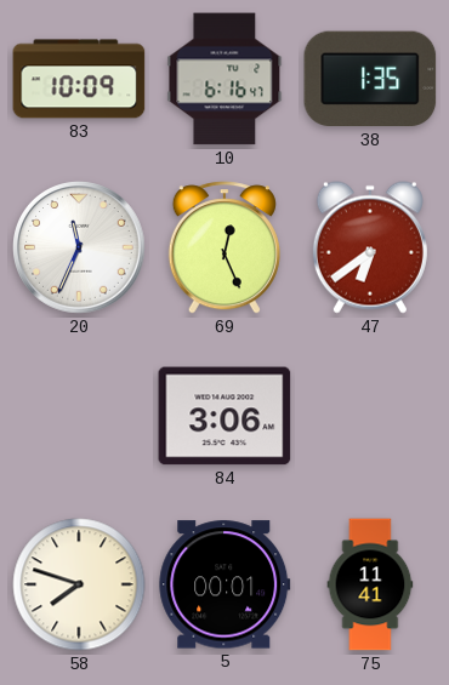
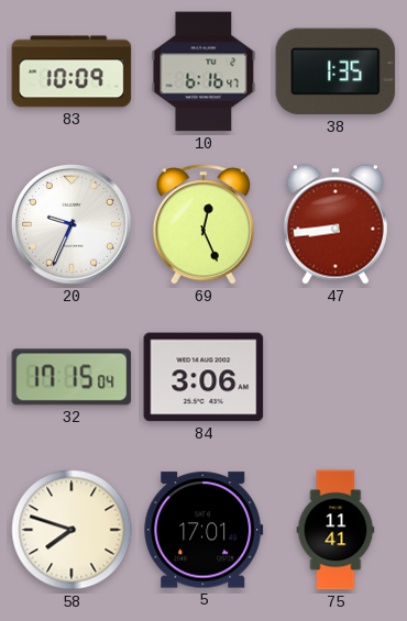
20: 11:34 -> 9:34
47: 6:39 -> 8:44
32: none -> 17:15
5: 00:01 -> 17:01
